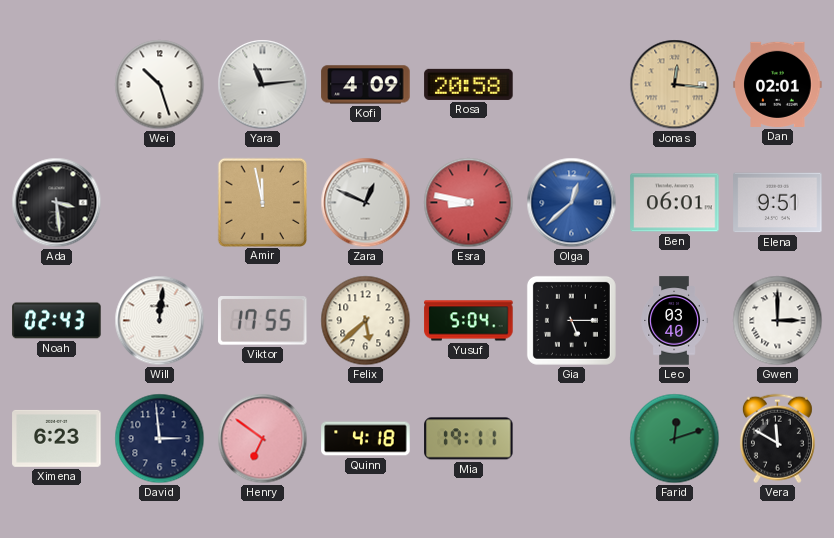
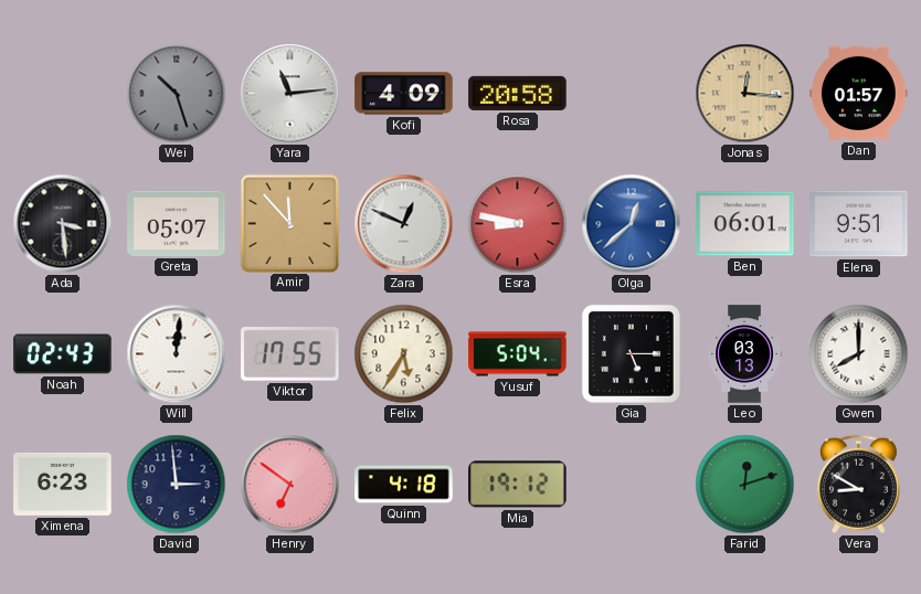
Wei dial: white -> grey
Dan: 02:01 -> 01:57
Greta: none -> 05:07
Amir: 11:58 -> 11:53
Felix: 5:38 -> 5:35
Leo: 03:40 -> 03:13
Gwen: 3:00 -> 8:00
Mia: 19:11 -> 19:12
Vera: 11:50 -> 8:50
